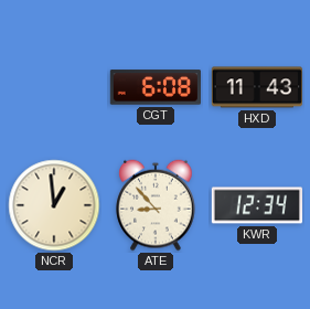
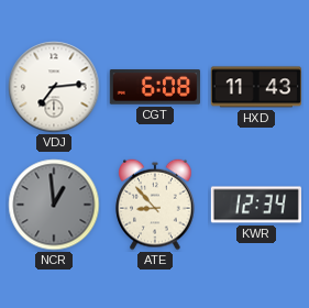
VDJ: none -> 7:14
NCR dial: cream -> grey
